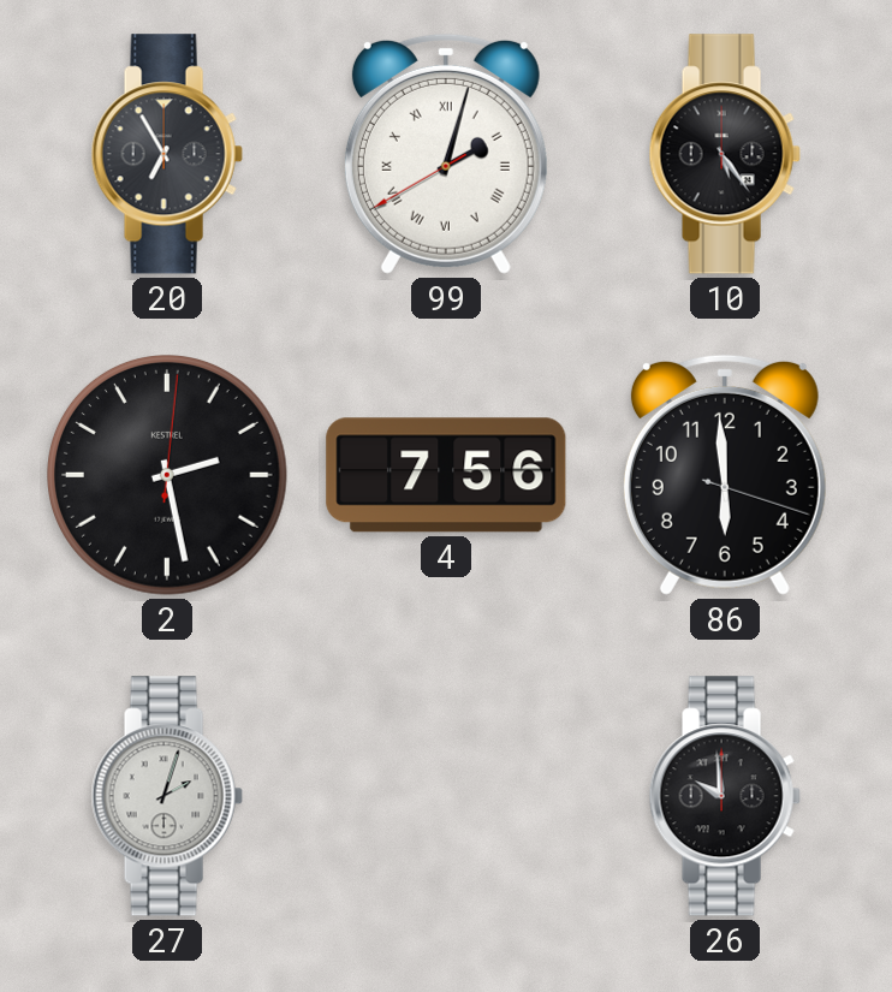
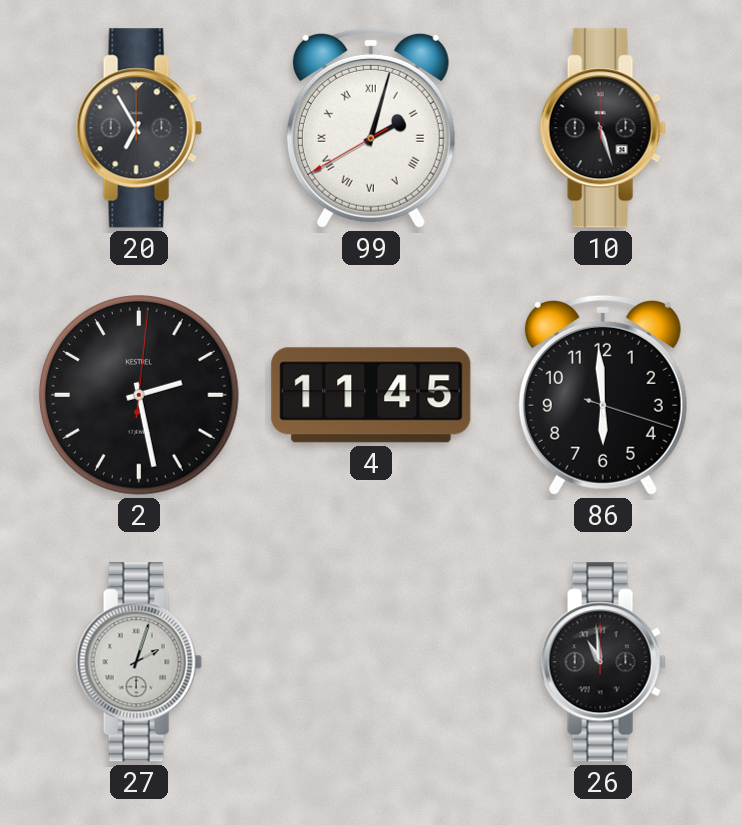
10: 5:24 -> 5:27
4: 7:56 -> 11:45
26: 9:59 -> 10:59
